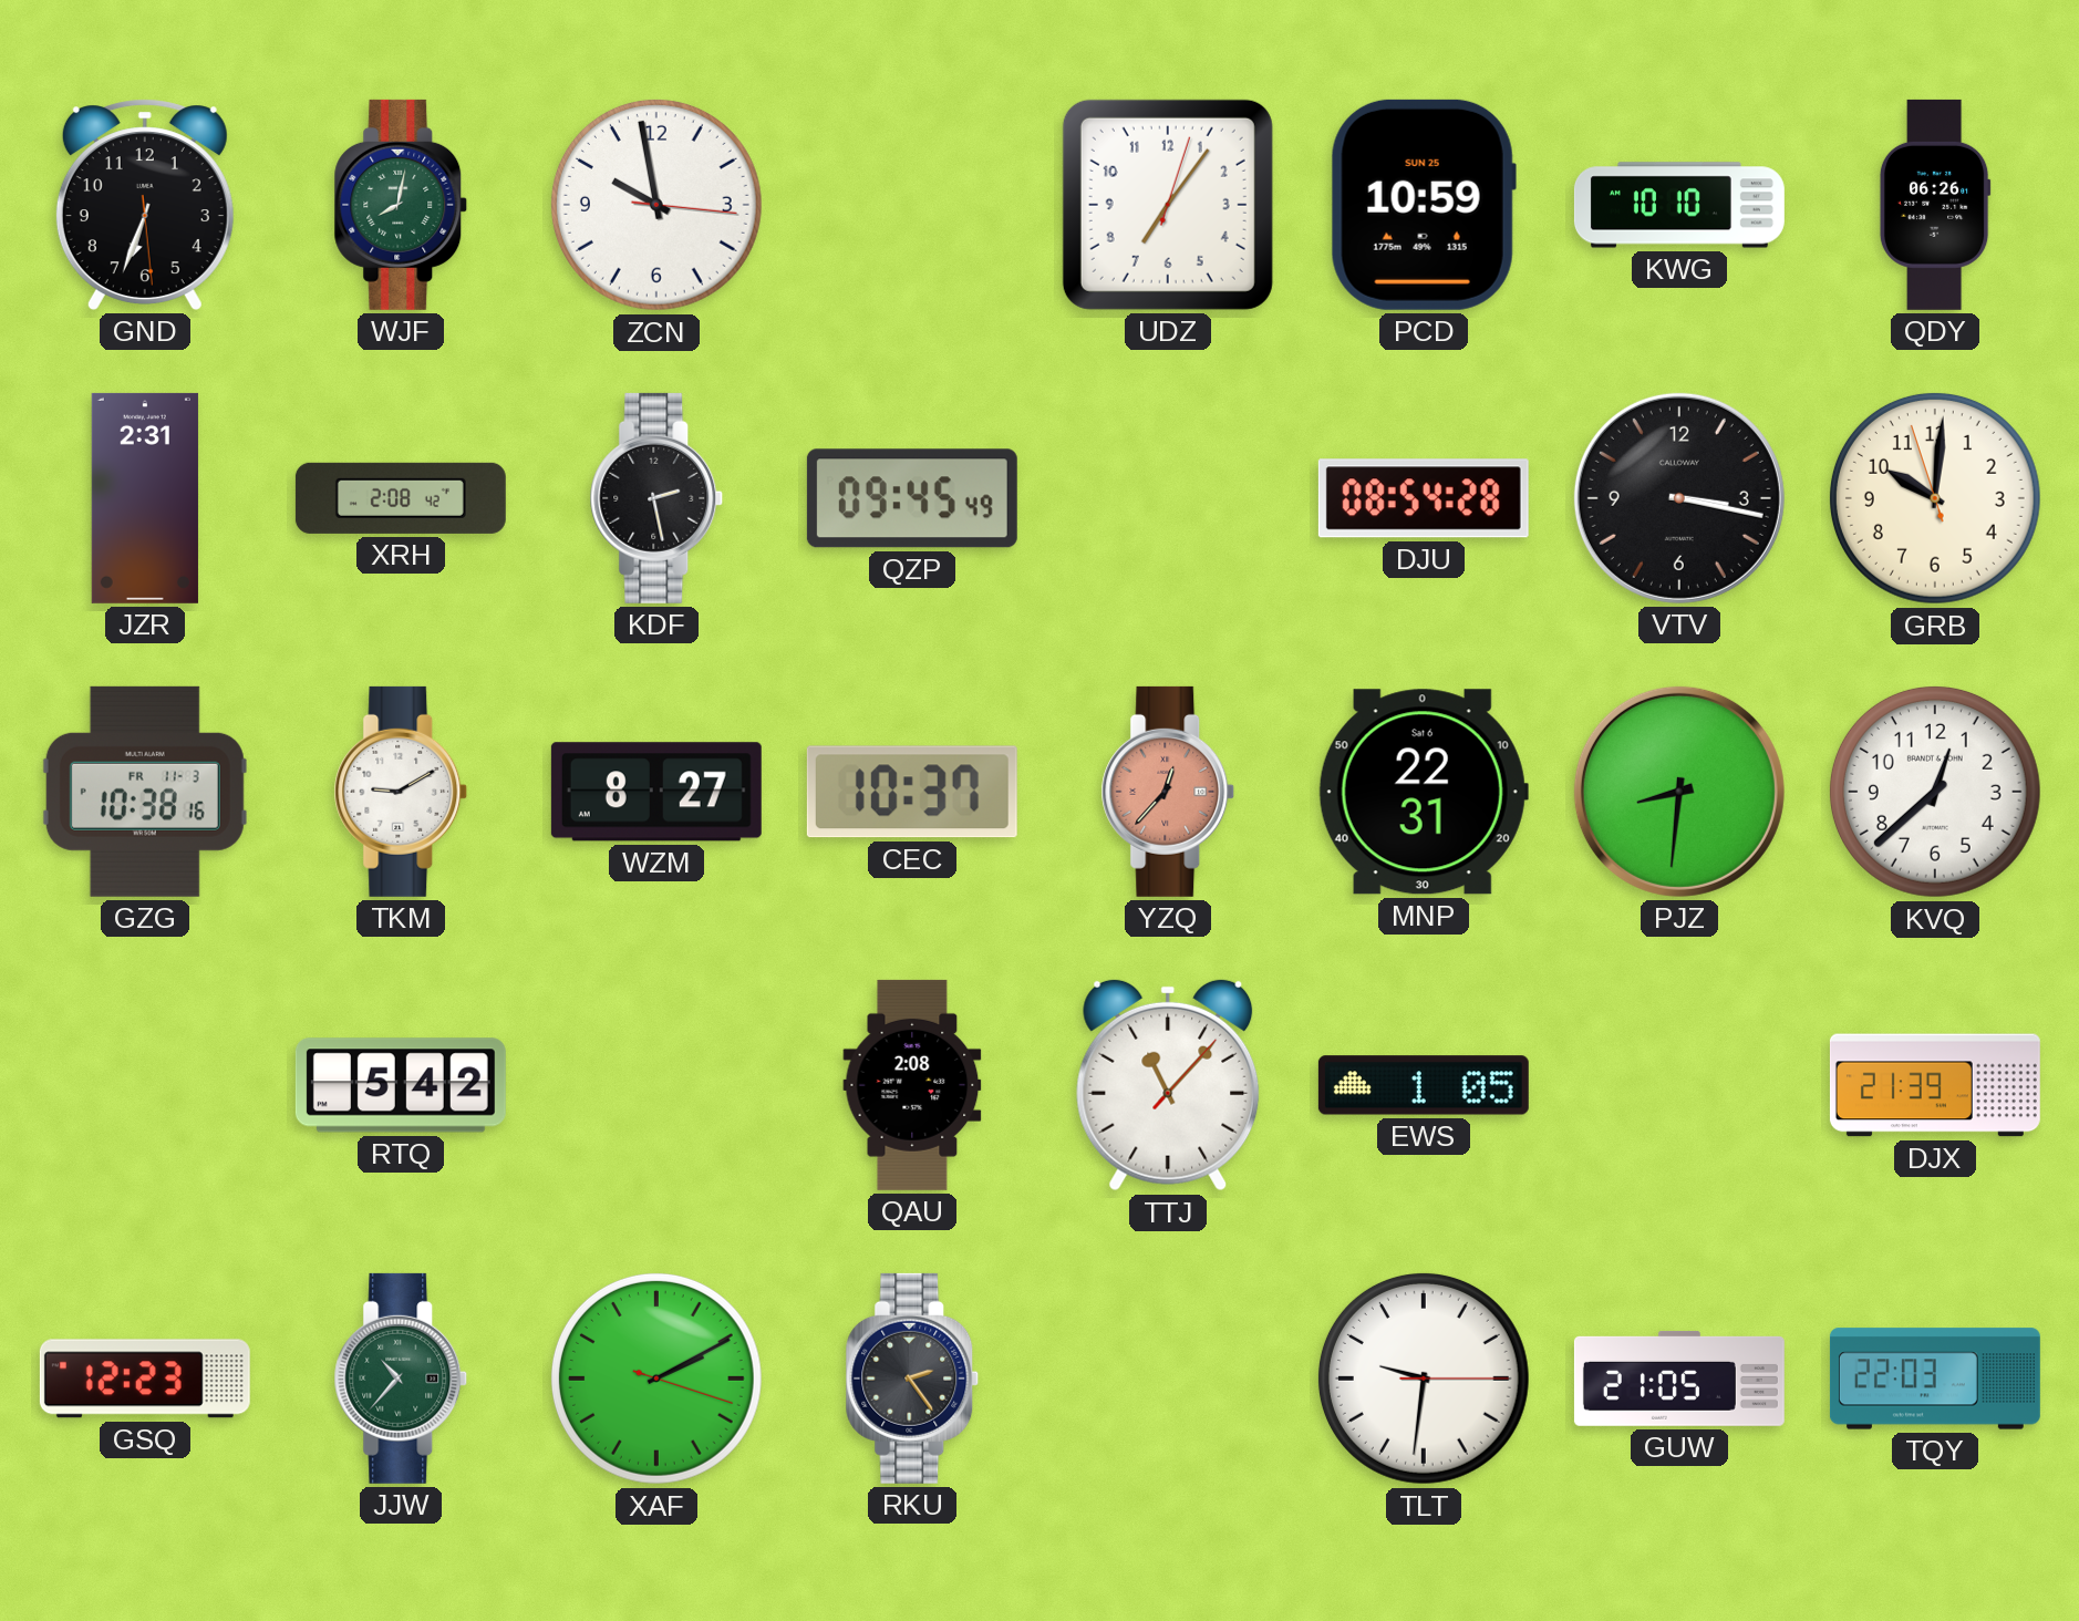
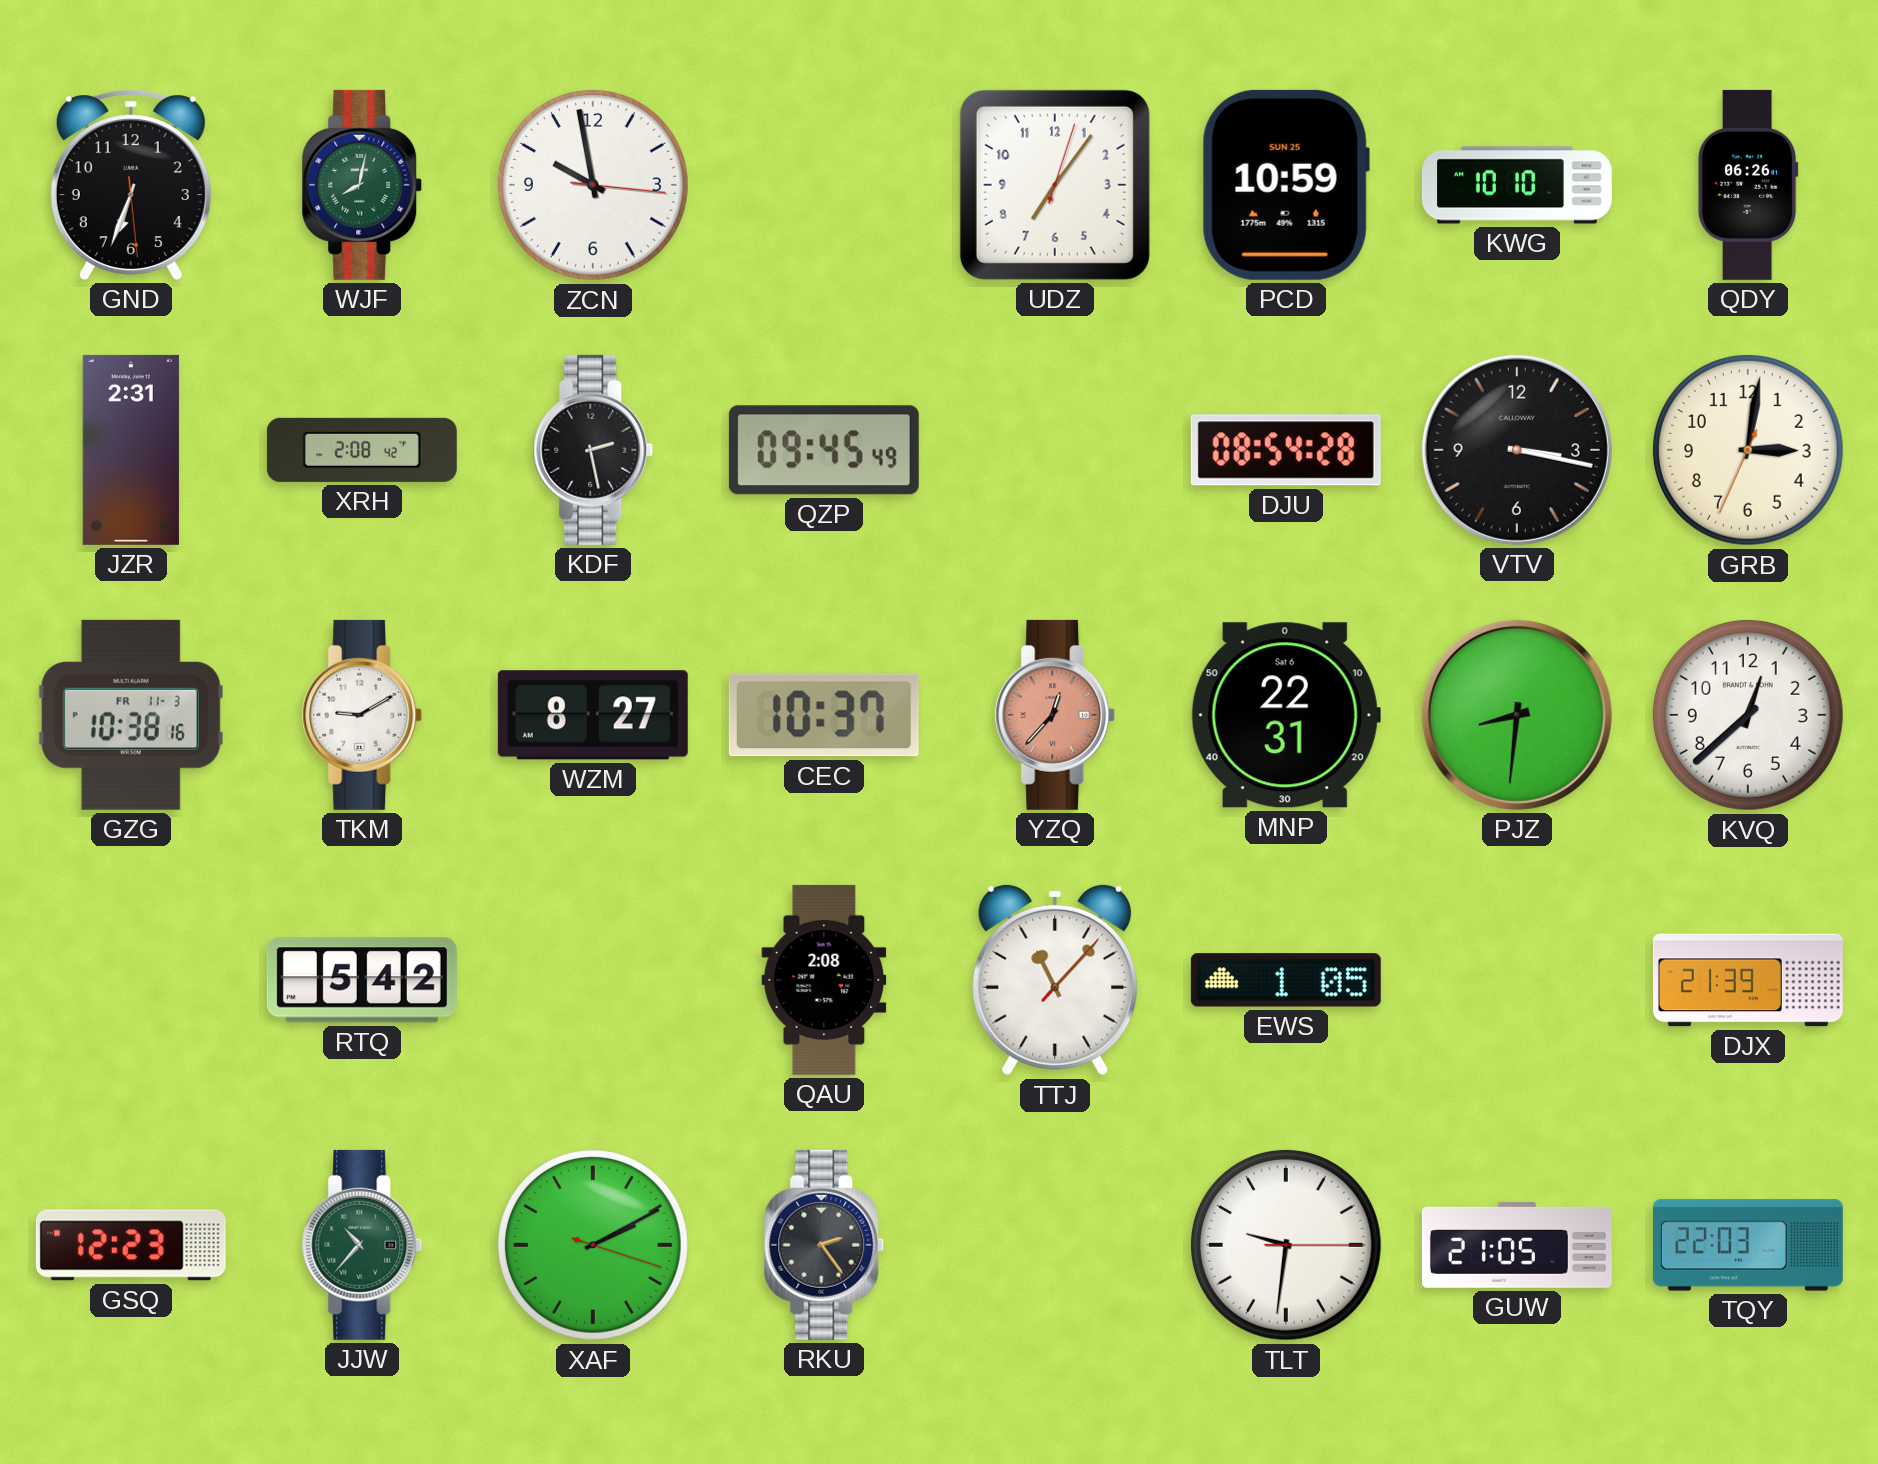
GRB: 10:00 -> 3:01
